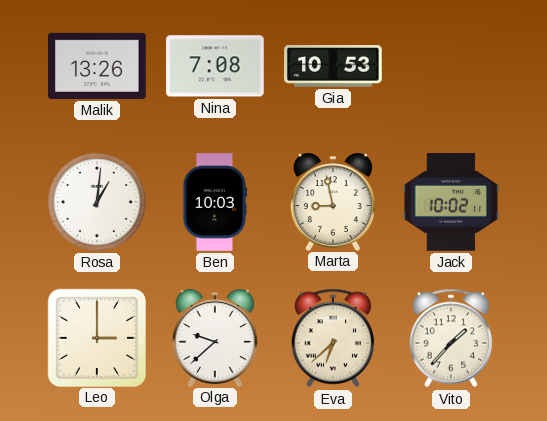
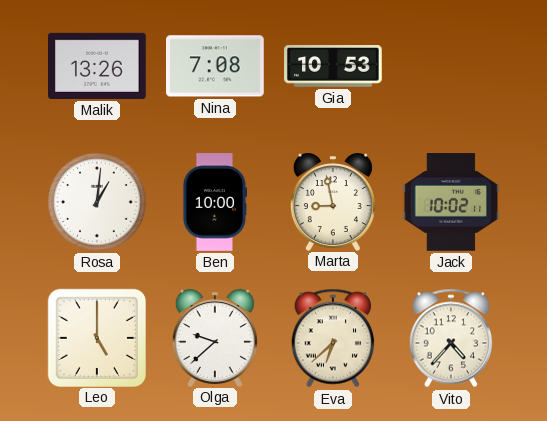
Ben: 10:03 -> 10:00
Leo: 3:00 -> 5:00
Vito: 1:37 -> 4:37
